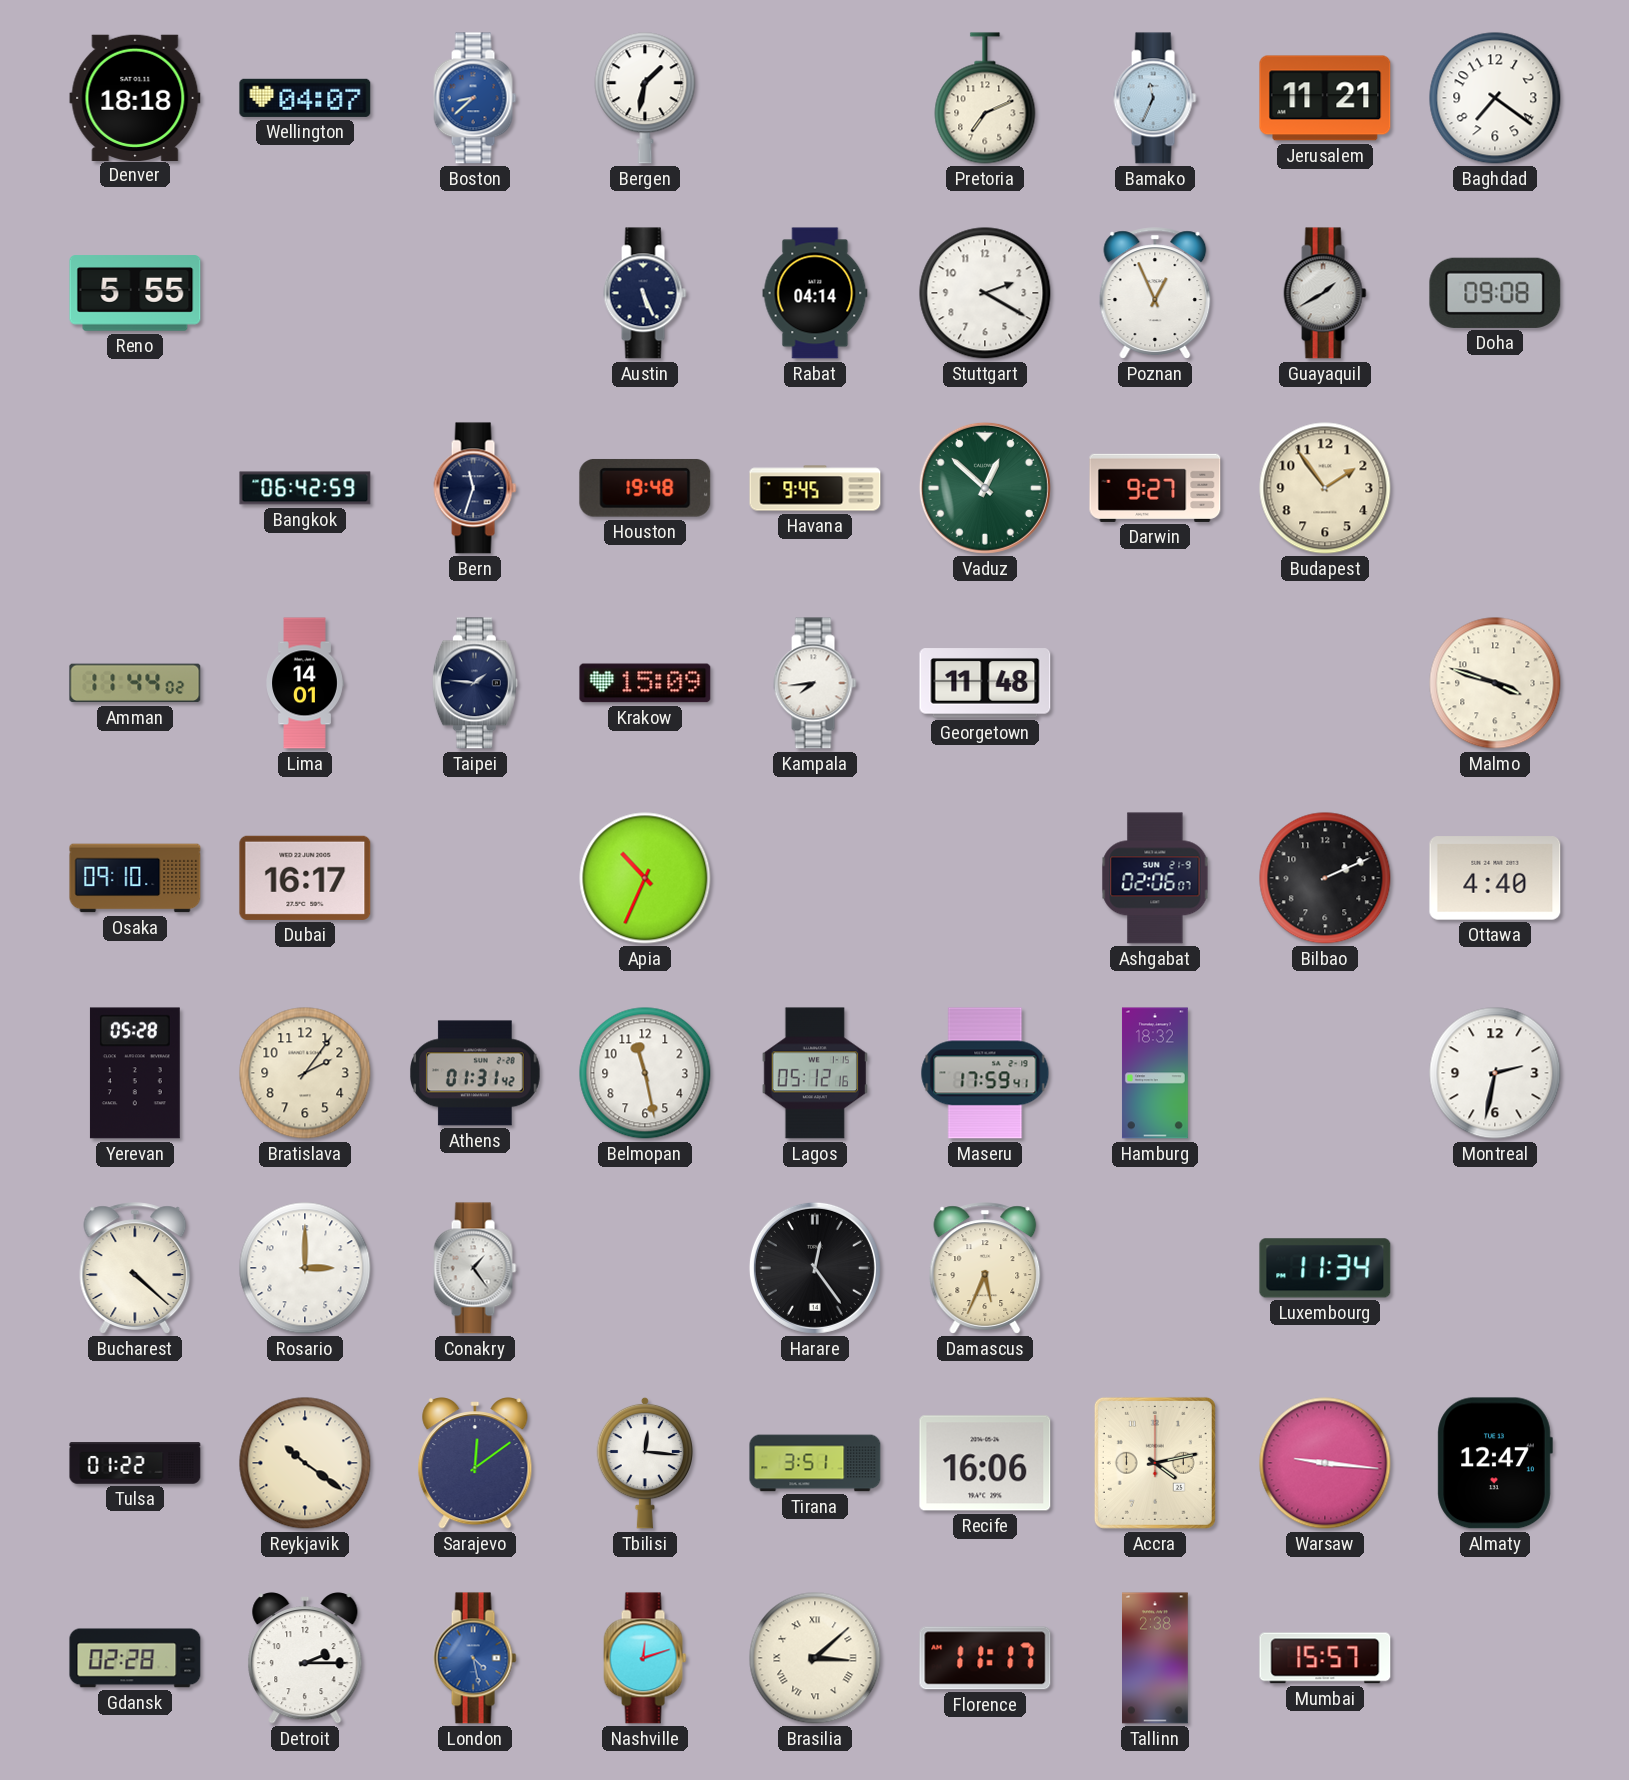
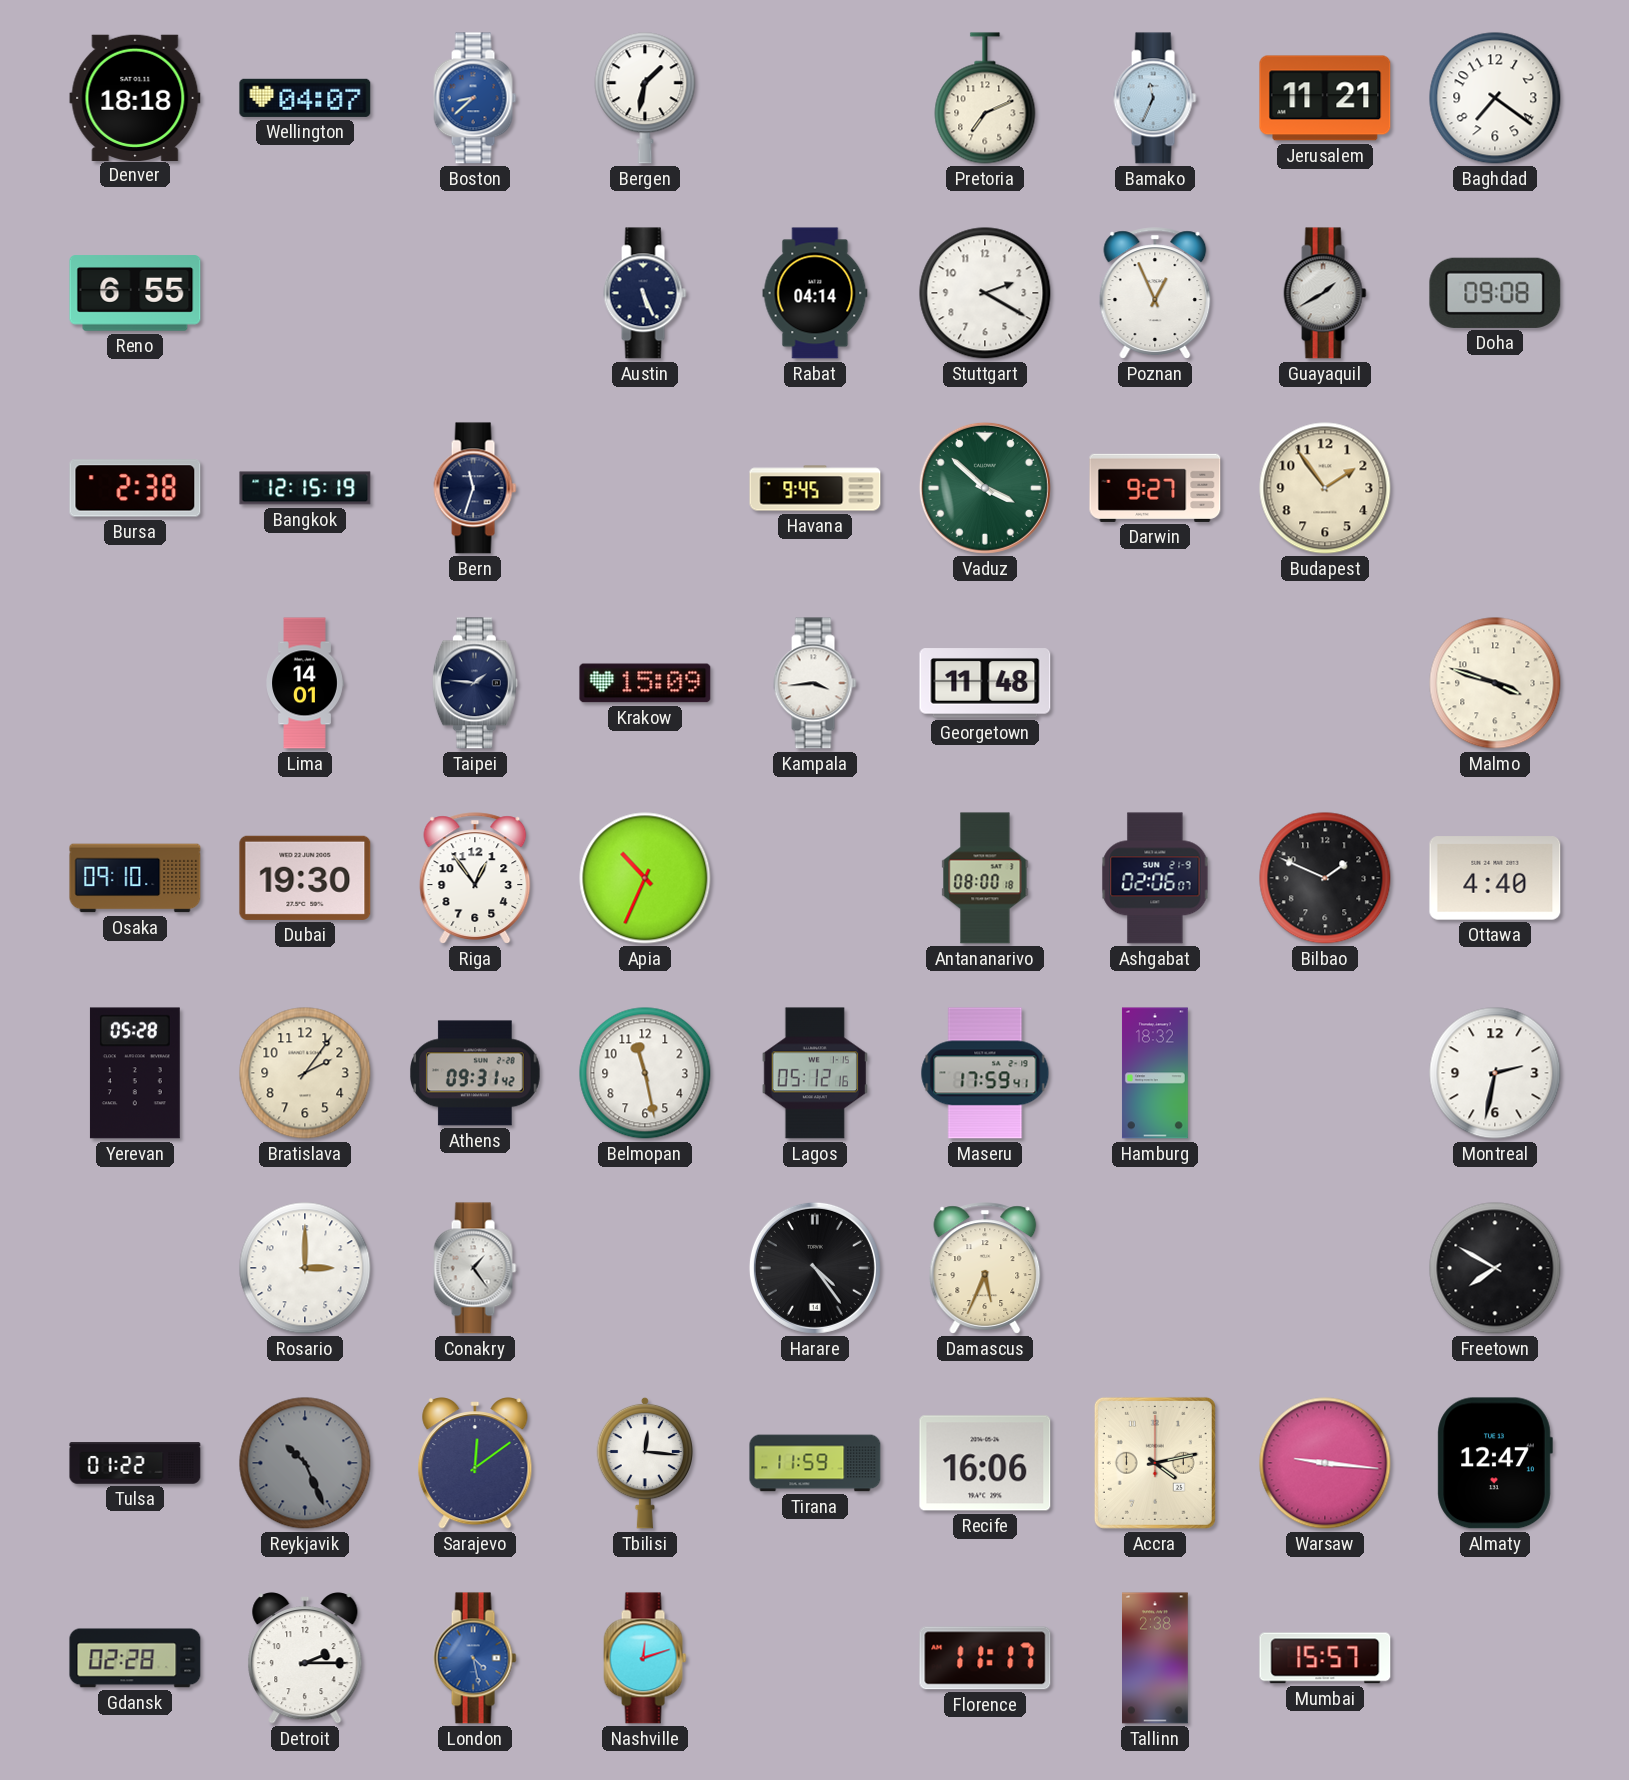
Reno: 5:55 -> 6:55
Bursa: none -> 2:38
Bangkok: 06:42 -> 12:15
Houston: 19:48 -> none
Vaduz: 12:52 -> 3:52
Amman: 11:44 -> none
Kampala: 7:44 -> 3:44
Dubai: 16:17 -> 19:30
Riga: none -> 12:54
Antananarivo: none -> 08:00
Bilbao: 2:11 -> 1:49
Athens: 01:31 -> 09:31
Bucharest: 4:22 -> none
Harare: 12:24 -> 4:24
Luxembourg: 11:34 -> none
Freetown: none -> 7:50
Reykjavik: 10:21 -> 10:26
Reykjavik dial: cream -> grey
Tirana: 3:51 -> 11:59
Brasilia: 3:08 -> none
